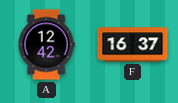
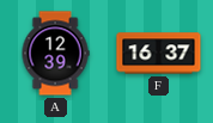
A: 12:42 -> 12:39
